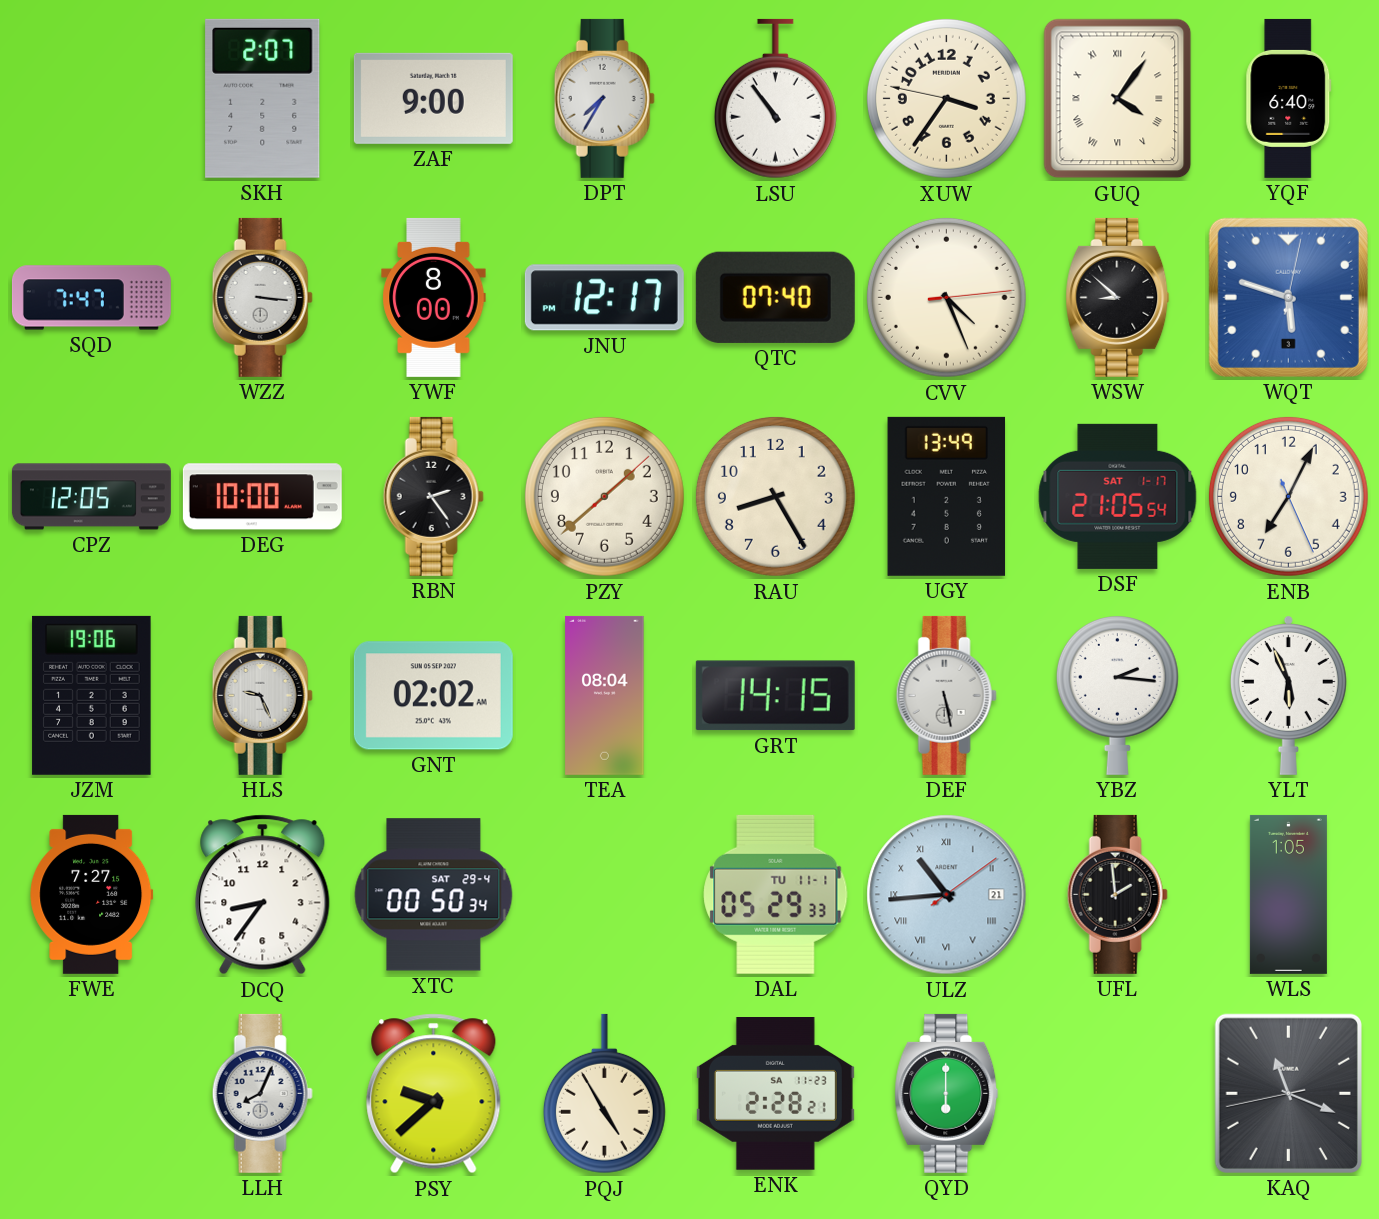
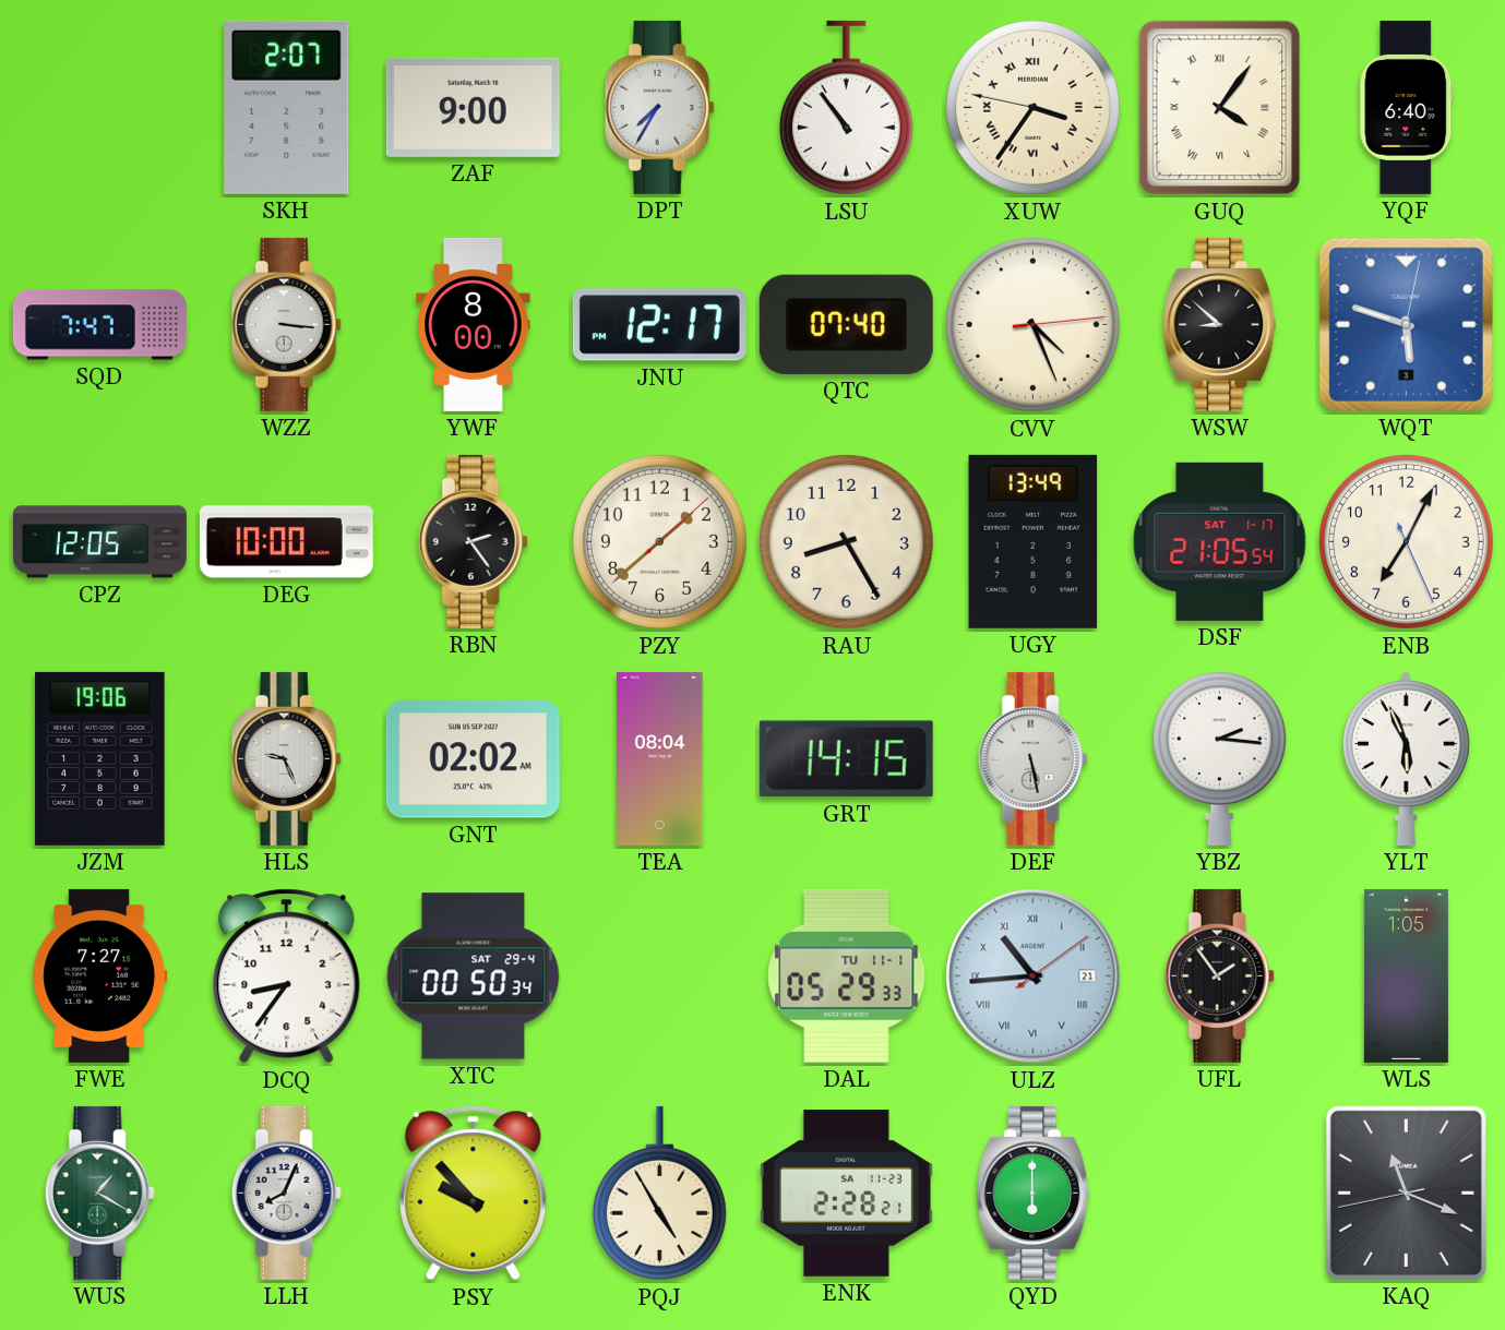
XUW numerals: Arabic -> Roman
UFL: 1:59 -> 1:54
WUS: none -> 1:20
PSY: 9:38 -> 9:53
